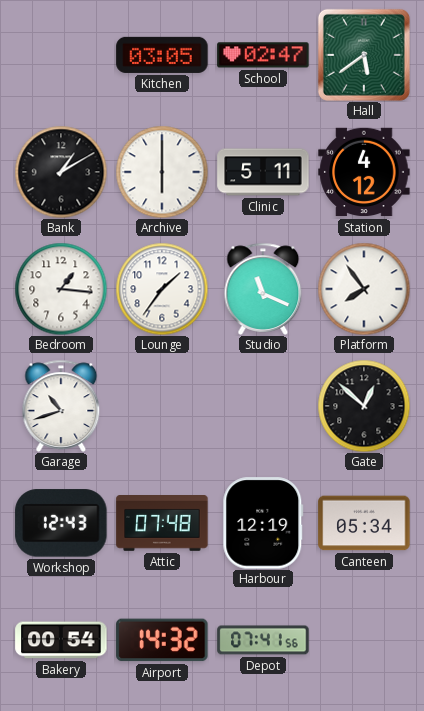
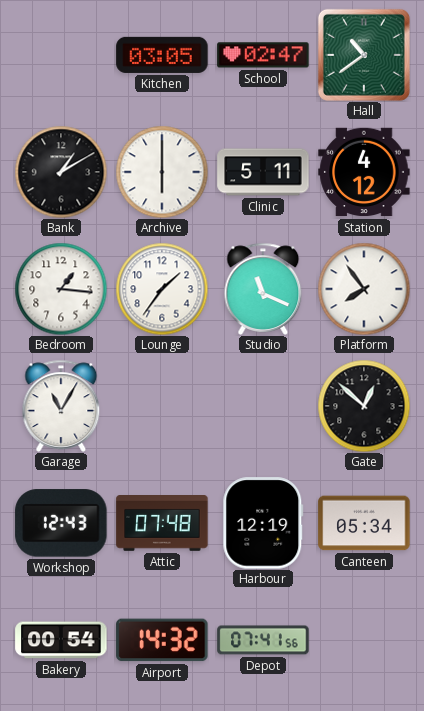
Hall: 5:39 -> 10:39
Garage: 10:42 -> 11:05
